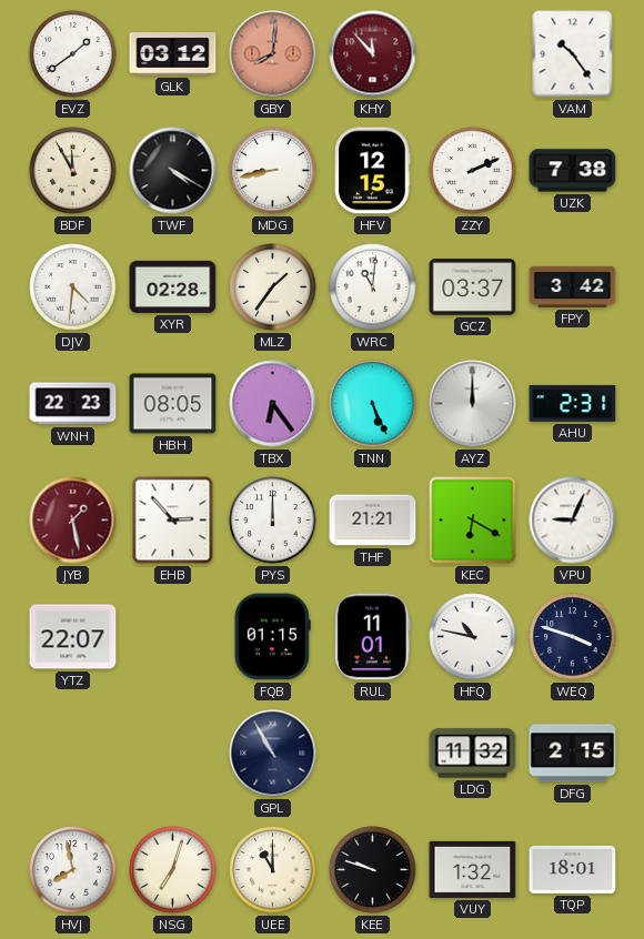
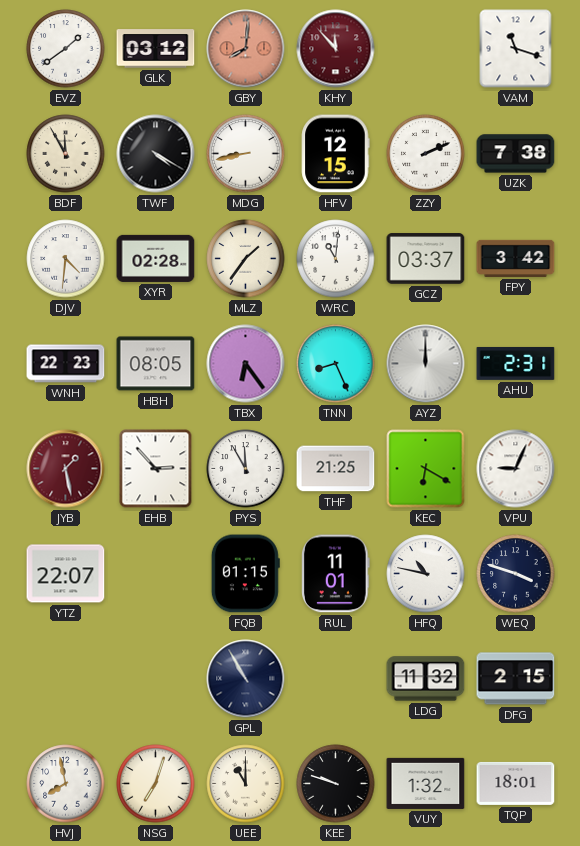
VAM: 10:24 -> 11:18
TNN: 5:26 -> 8:26
PYS: 12:00 -> 11:55
THF: 21:21 -> 21:25
